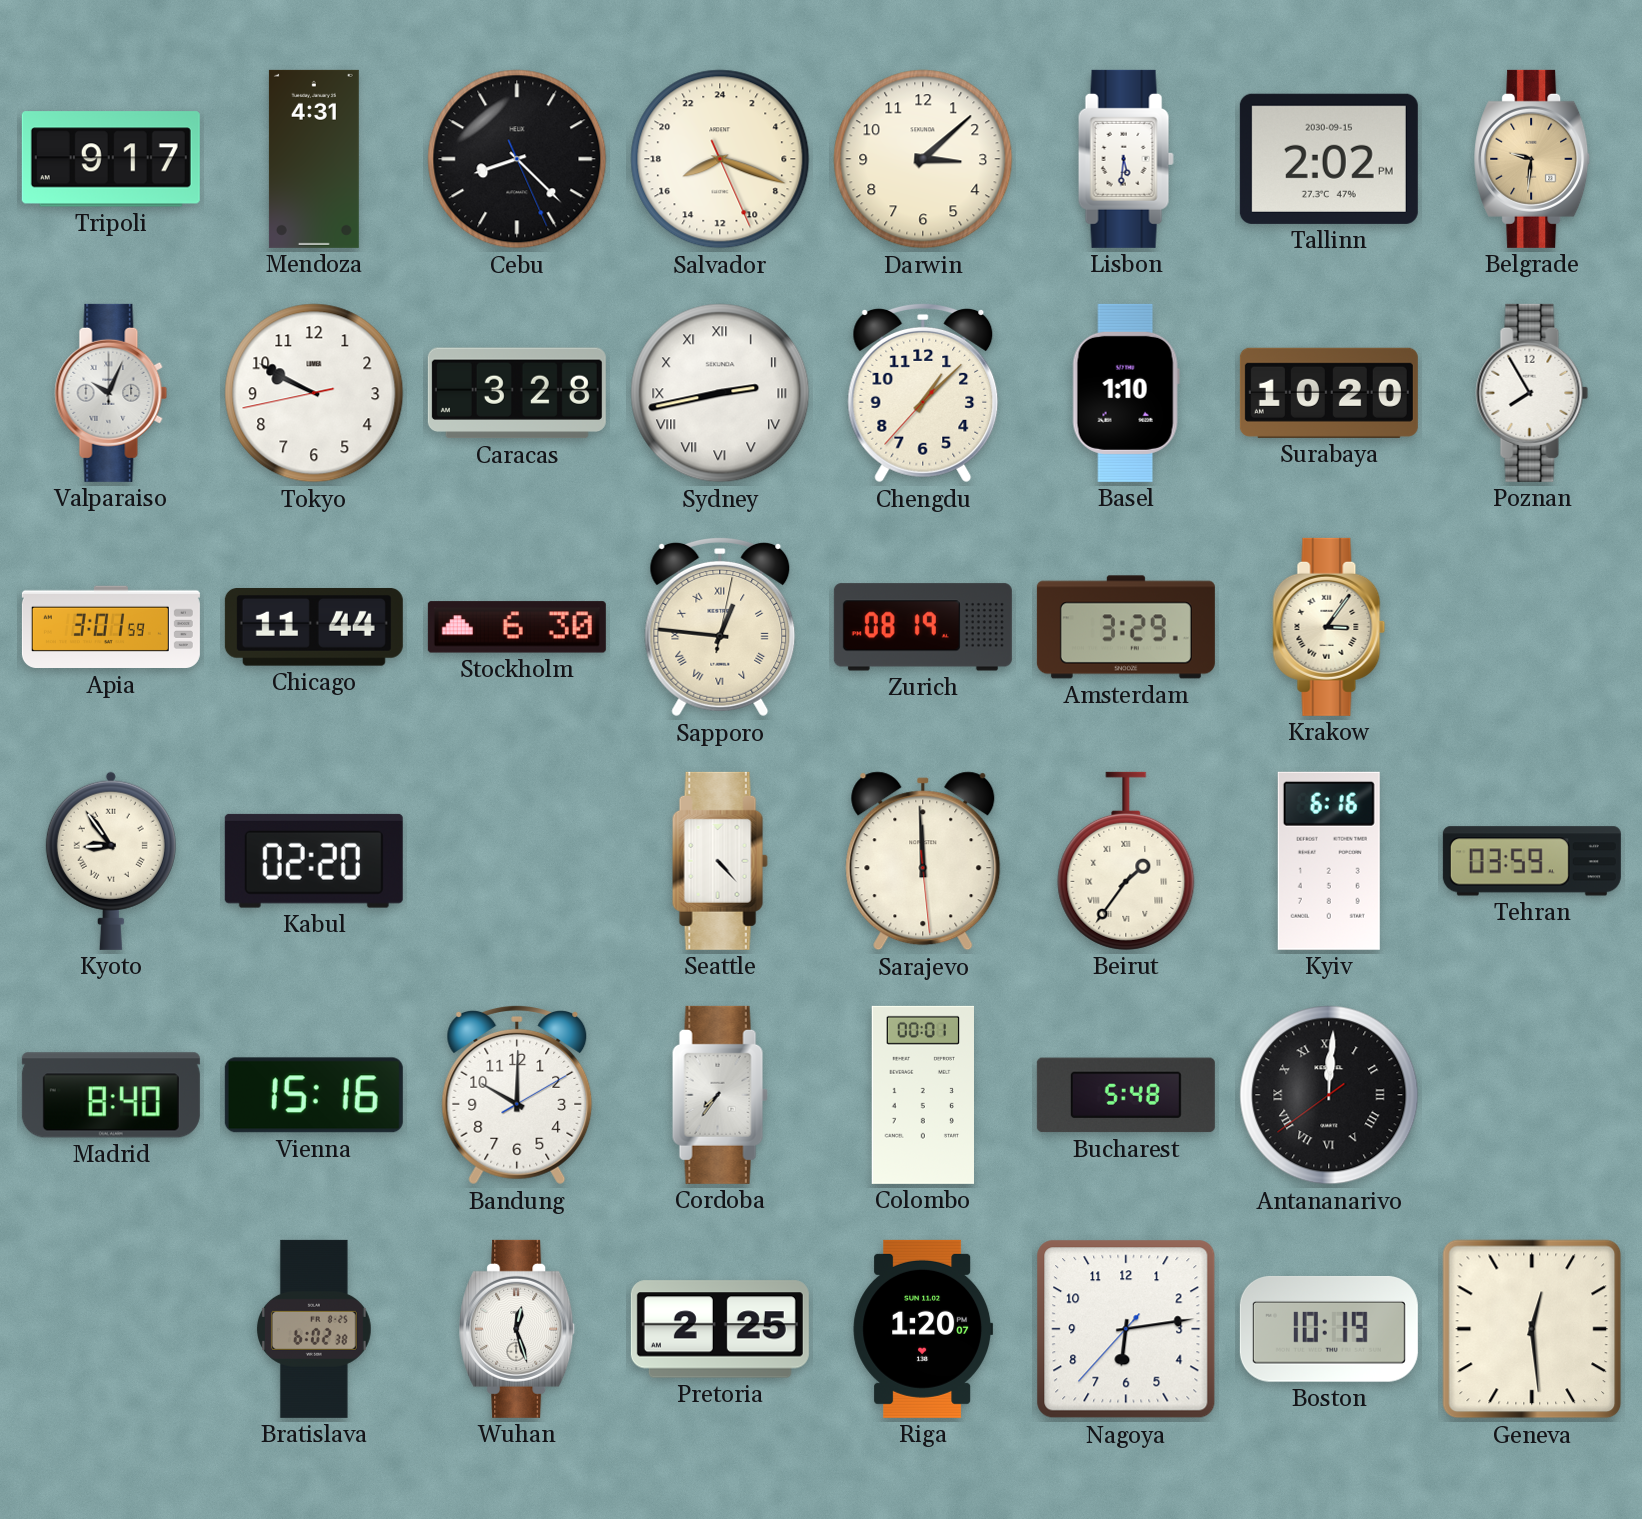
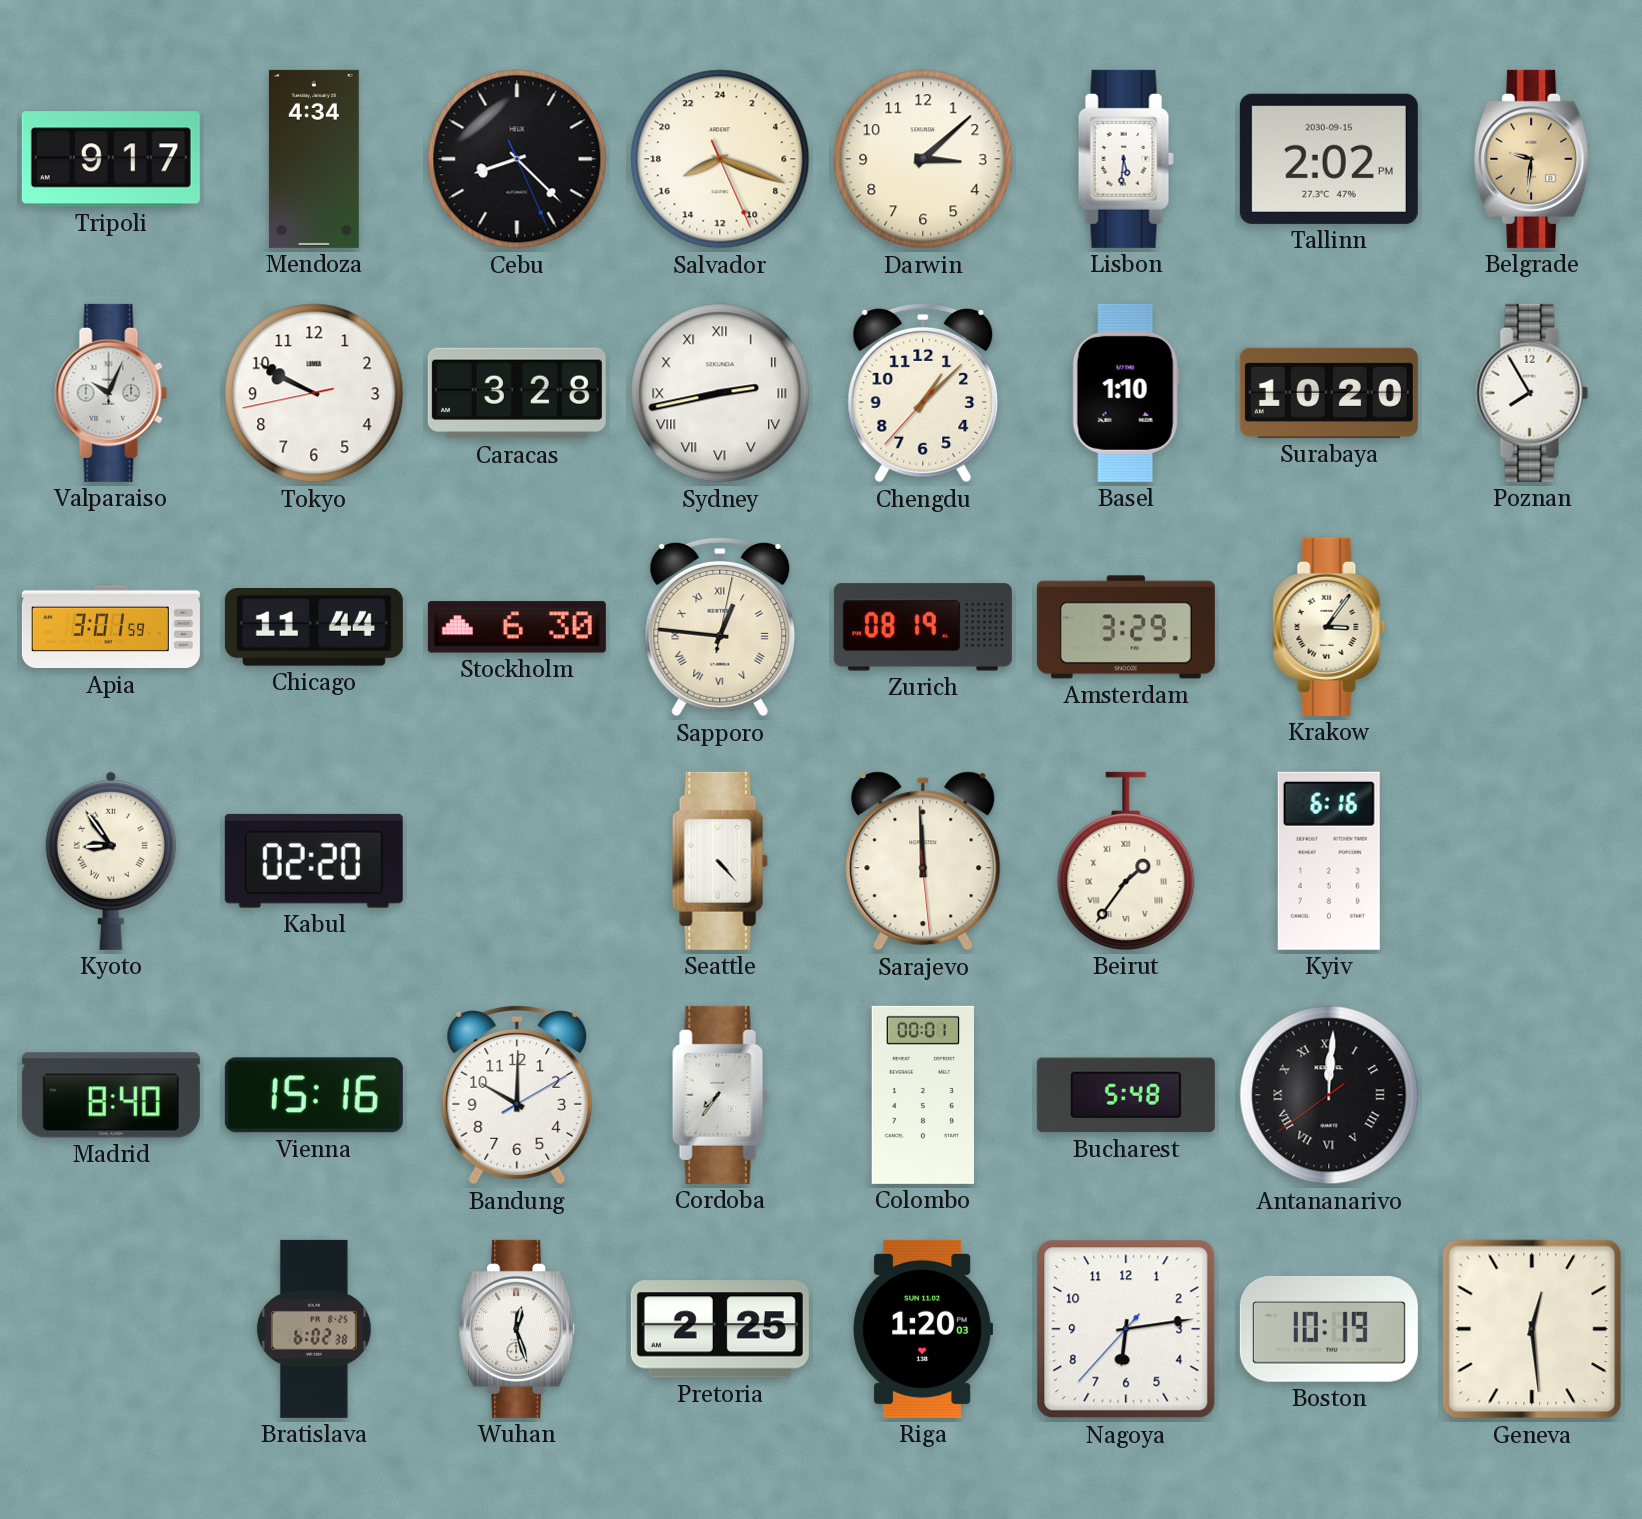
Mendoza: 4:31 -> 4:34
Tehran: 03:59 -> none
Riga: 1:20:07 -> 1:20:03
